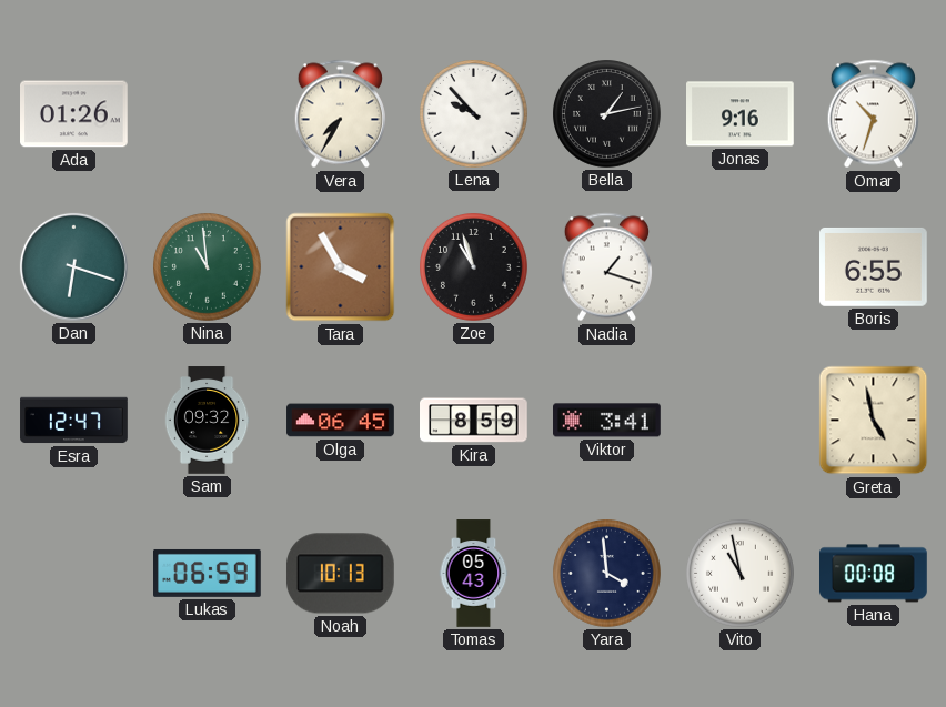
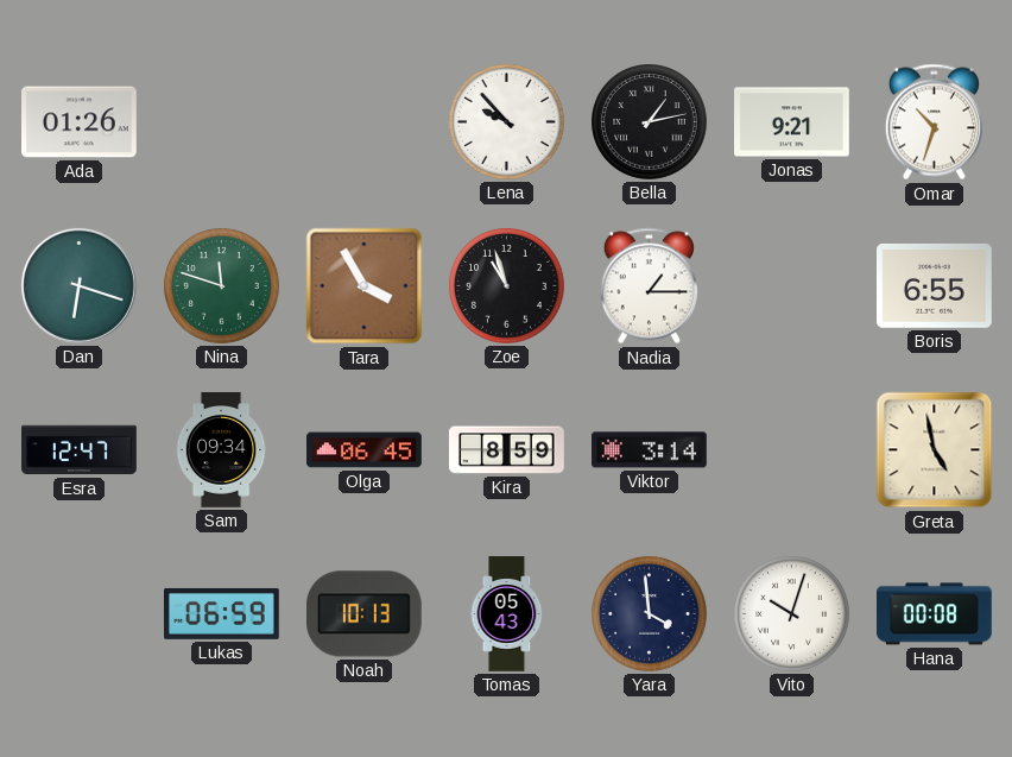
Vera: 7:35 -> none
Jonas: 9:16 -> 9:21
Nina: 10:59 -> 11:48
Nadia: 1:18 -> 1:15
Sam: 09:32 -> 09:34
Viktor: 3:41 -> 3:14
Vito: 10:58 -> 10:03
